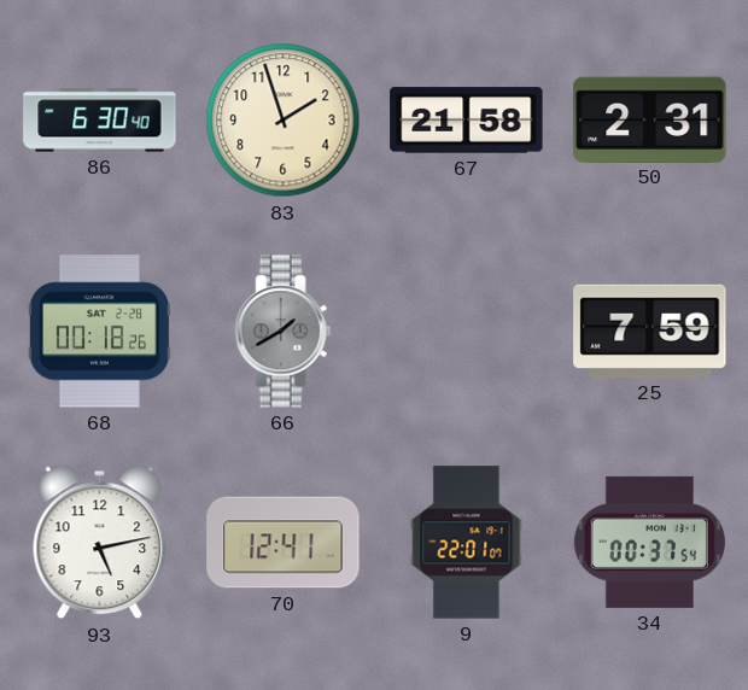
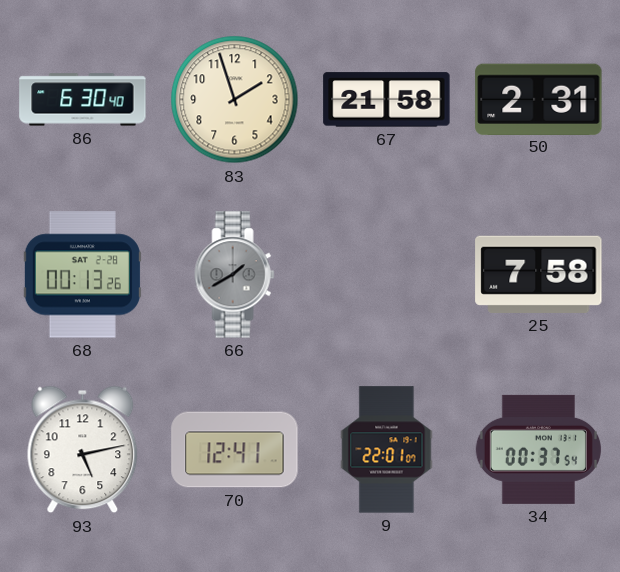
68: 00:18 -> 00:13
25: 7:59 -> 7:58
